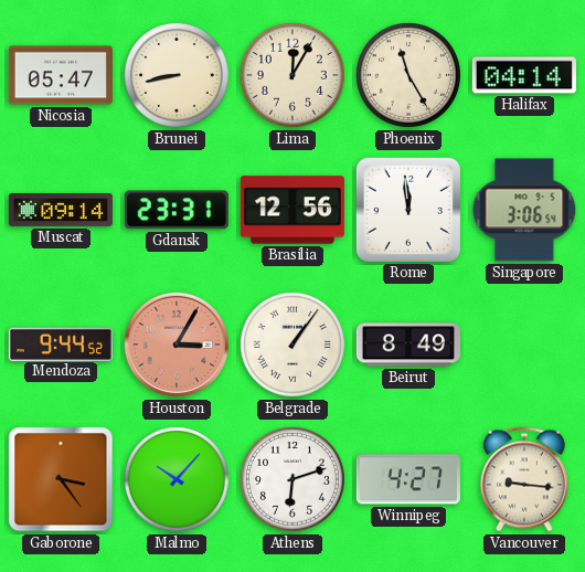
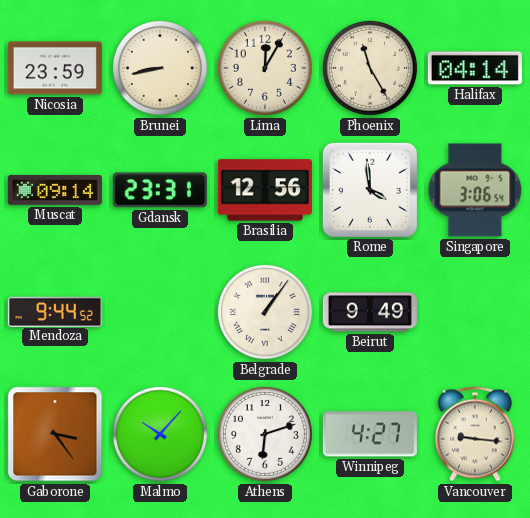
Nicosia: 05:47 -> 23:59
Rome: 11:59 -> 3:59
Houston: 3:05 -> none
Beirut: 8:49 -> 9:49
